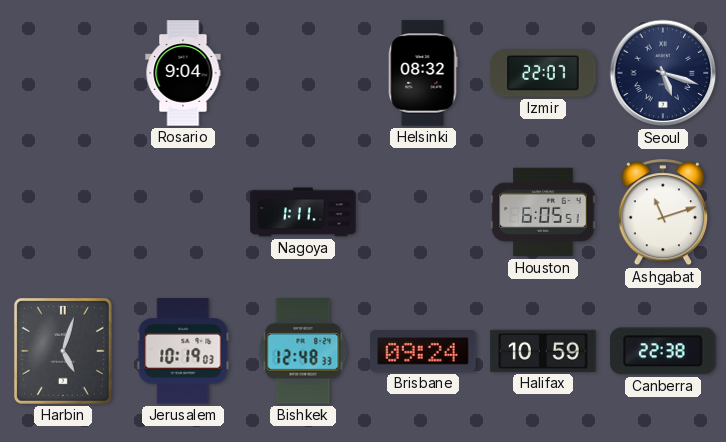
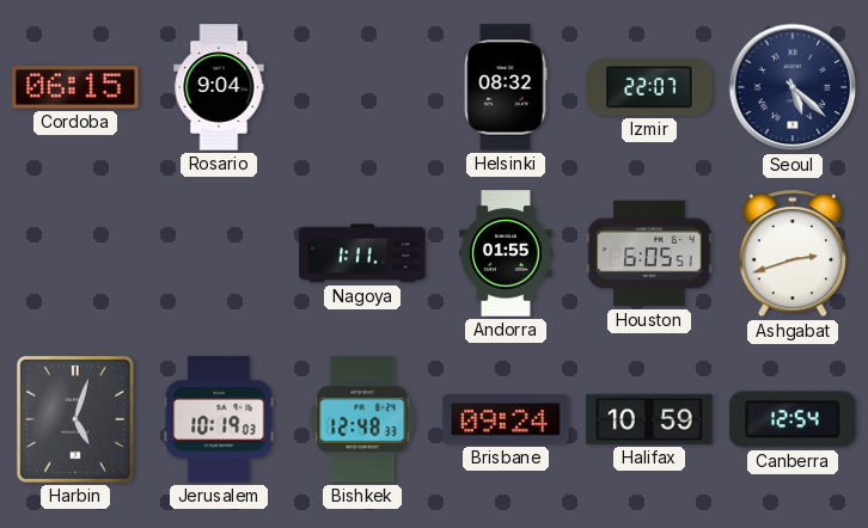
Cordoba: none -> 06:15
Seoul: 5:18 -> 5:22
Andorra: none -> 01:55
Ashgabat: 11:12 -> 2:42
Canberra: 22:38 -> 12:54
